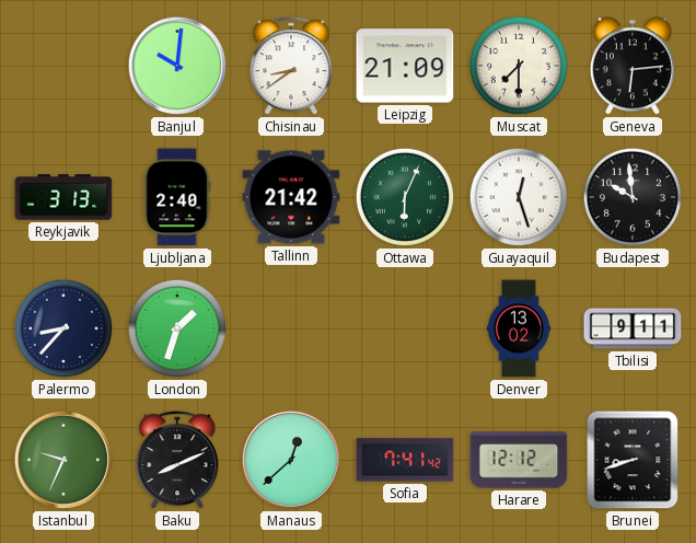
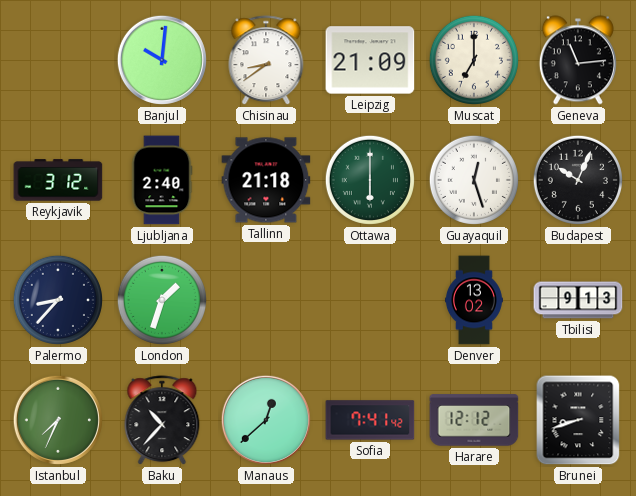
Muscat: 7:30 -> 7:00
Geneva: 6:14 -> 11:14
Reykjavik: 3:13 -> 3:12
Tallinn: 21:42 -> 21:18
Ottawa: 6:04 -> 6:00
Budapest: 9:59 -> 10:04
Tbilisi: 9:11 -> 9:13
Istanbul: 9:34 -> 7:34
Baku: 8:11 -> 10:37
